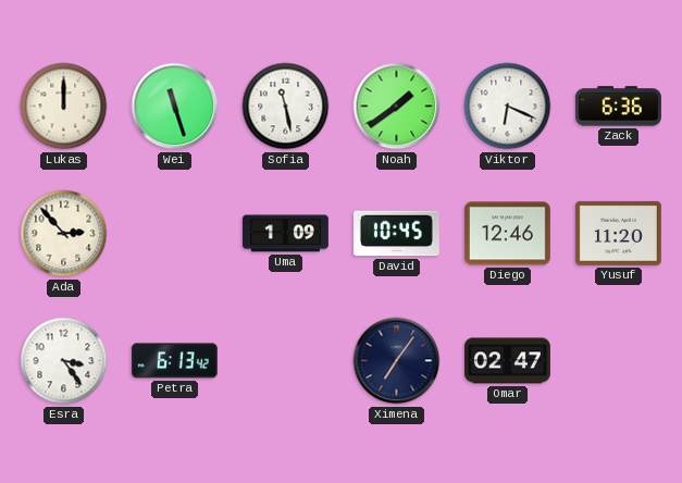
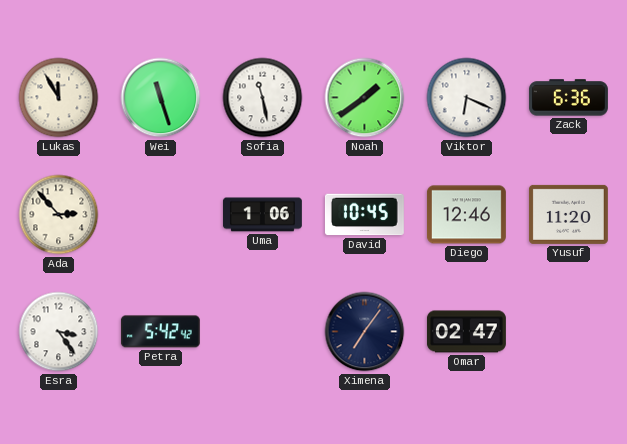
Lukas: 12:00 -> 11:55
Uma: 1:09 -> 1:06
Petra: 6:13 -> 5:42
